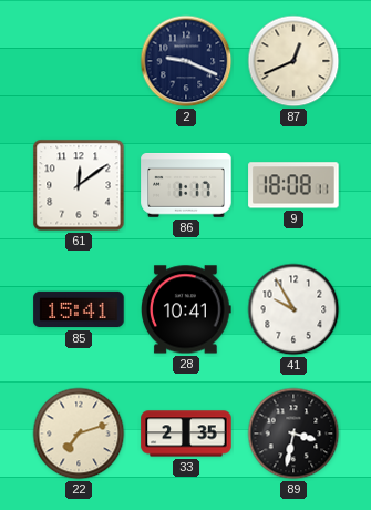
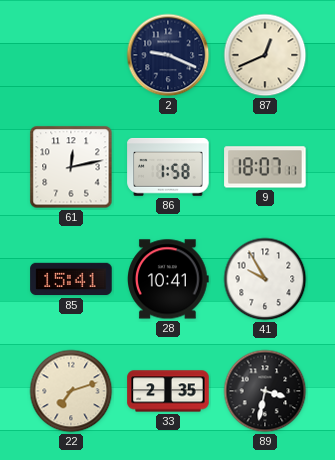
61: 12:09 -> 12:13
86: 1:17 -> 1:58
9: 18:08 -> 18:07
